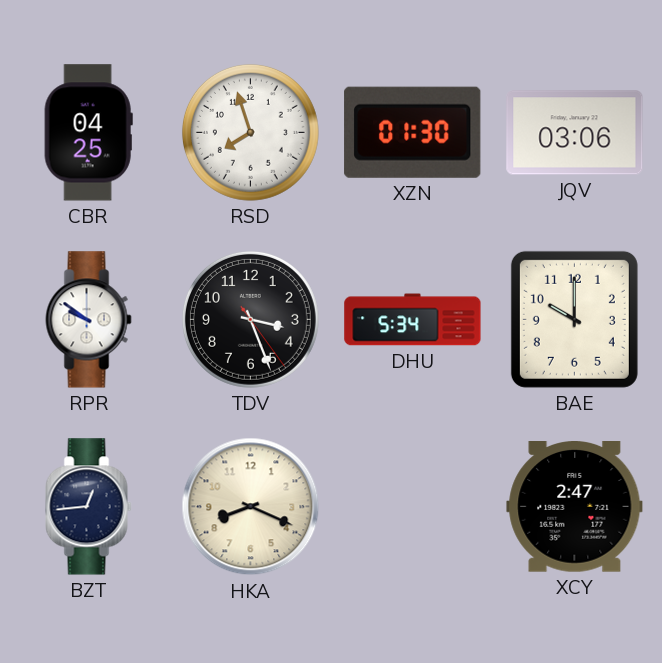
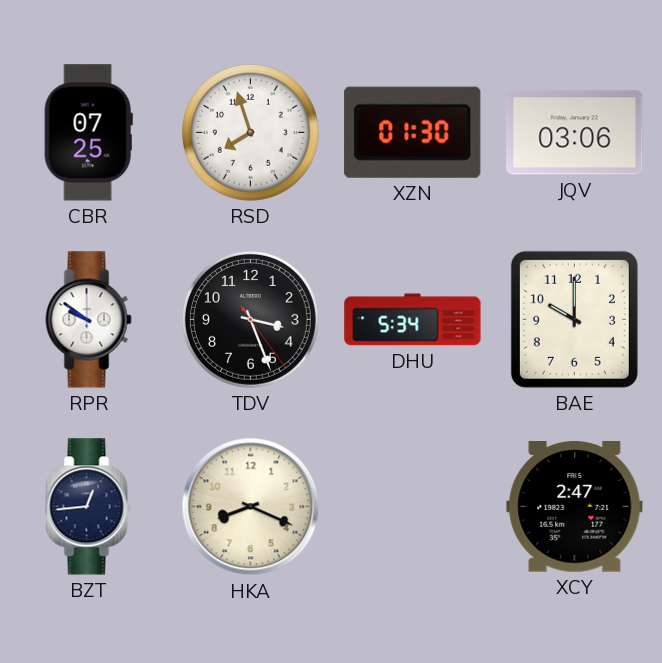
CBR: 04:25 -> 07:25
